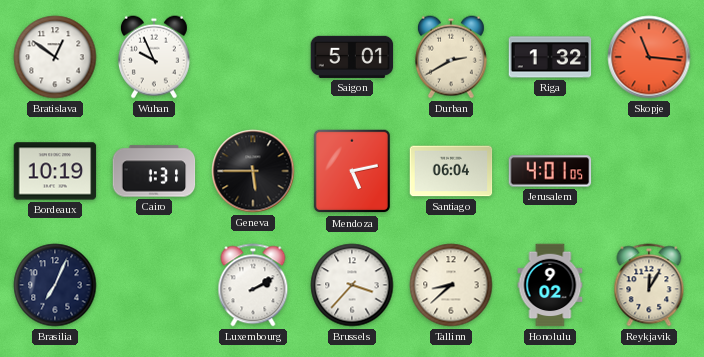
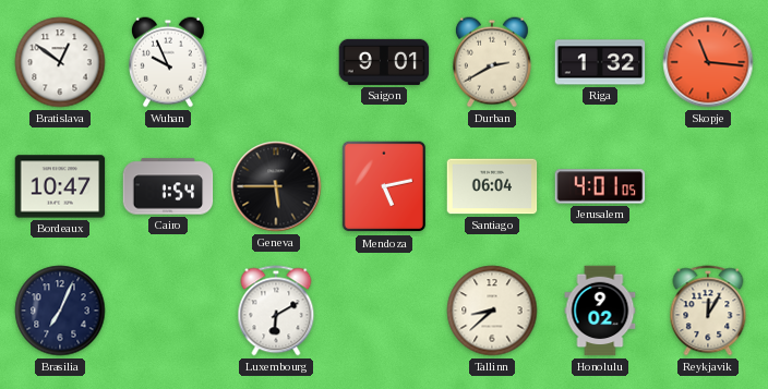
Saigon: 5:01 -> 9:01
Bordeaux: 10:19 -> 10:47
Cairo: 1:31 -> 1:54
Luxembourg: 2:10 -> 6:10
Brussels: 3:37 -> none
